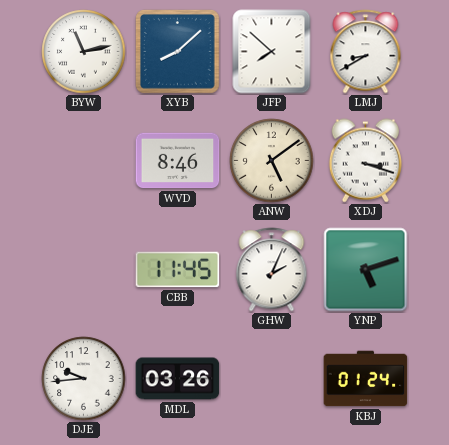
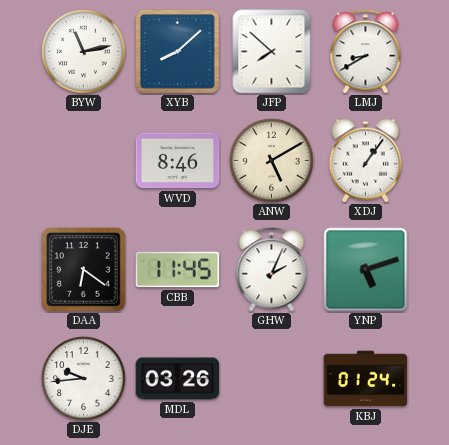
ANW: 5:09 -> 5:10
XDJ: 3:18 -> 1:06
DAA: none -> 6:21
